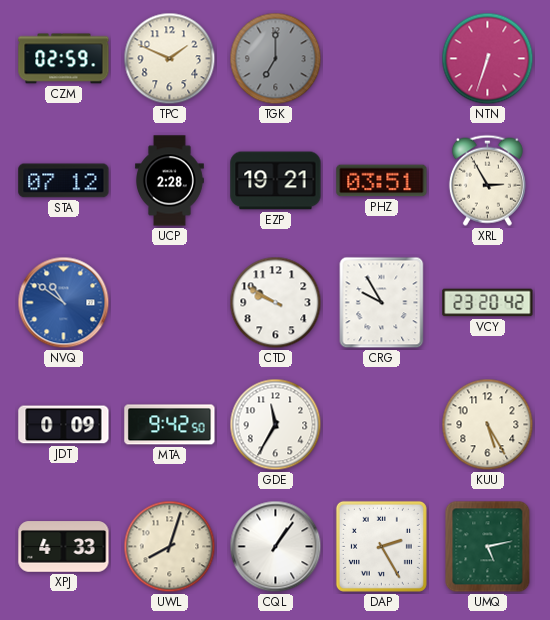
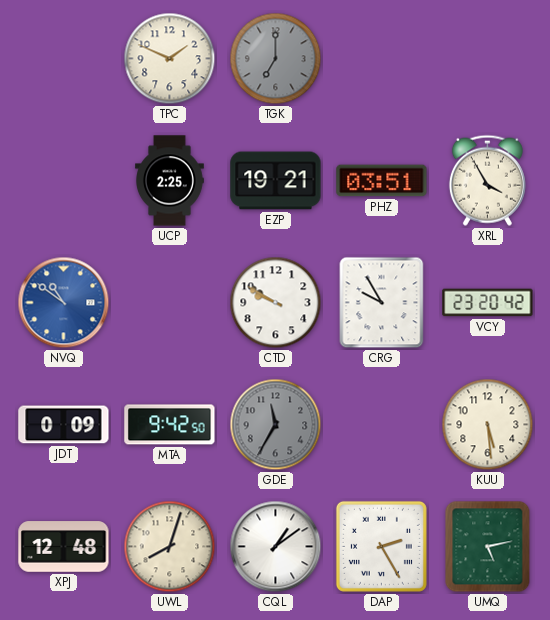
CZM: 02:59 -> none
NTN: 6:33 -> none
STA: 07:12 -> none
UCP: 2:28 -> 2:25
XRL: 2:55 -> 3:55
GDE dial: white -> grey
KUU: 5:25 -> 5:29
XPJ: 4:33 -> 12:48
CQL: 1:06 -> 1:09
